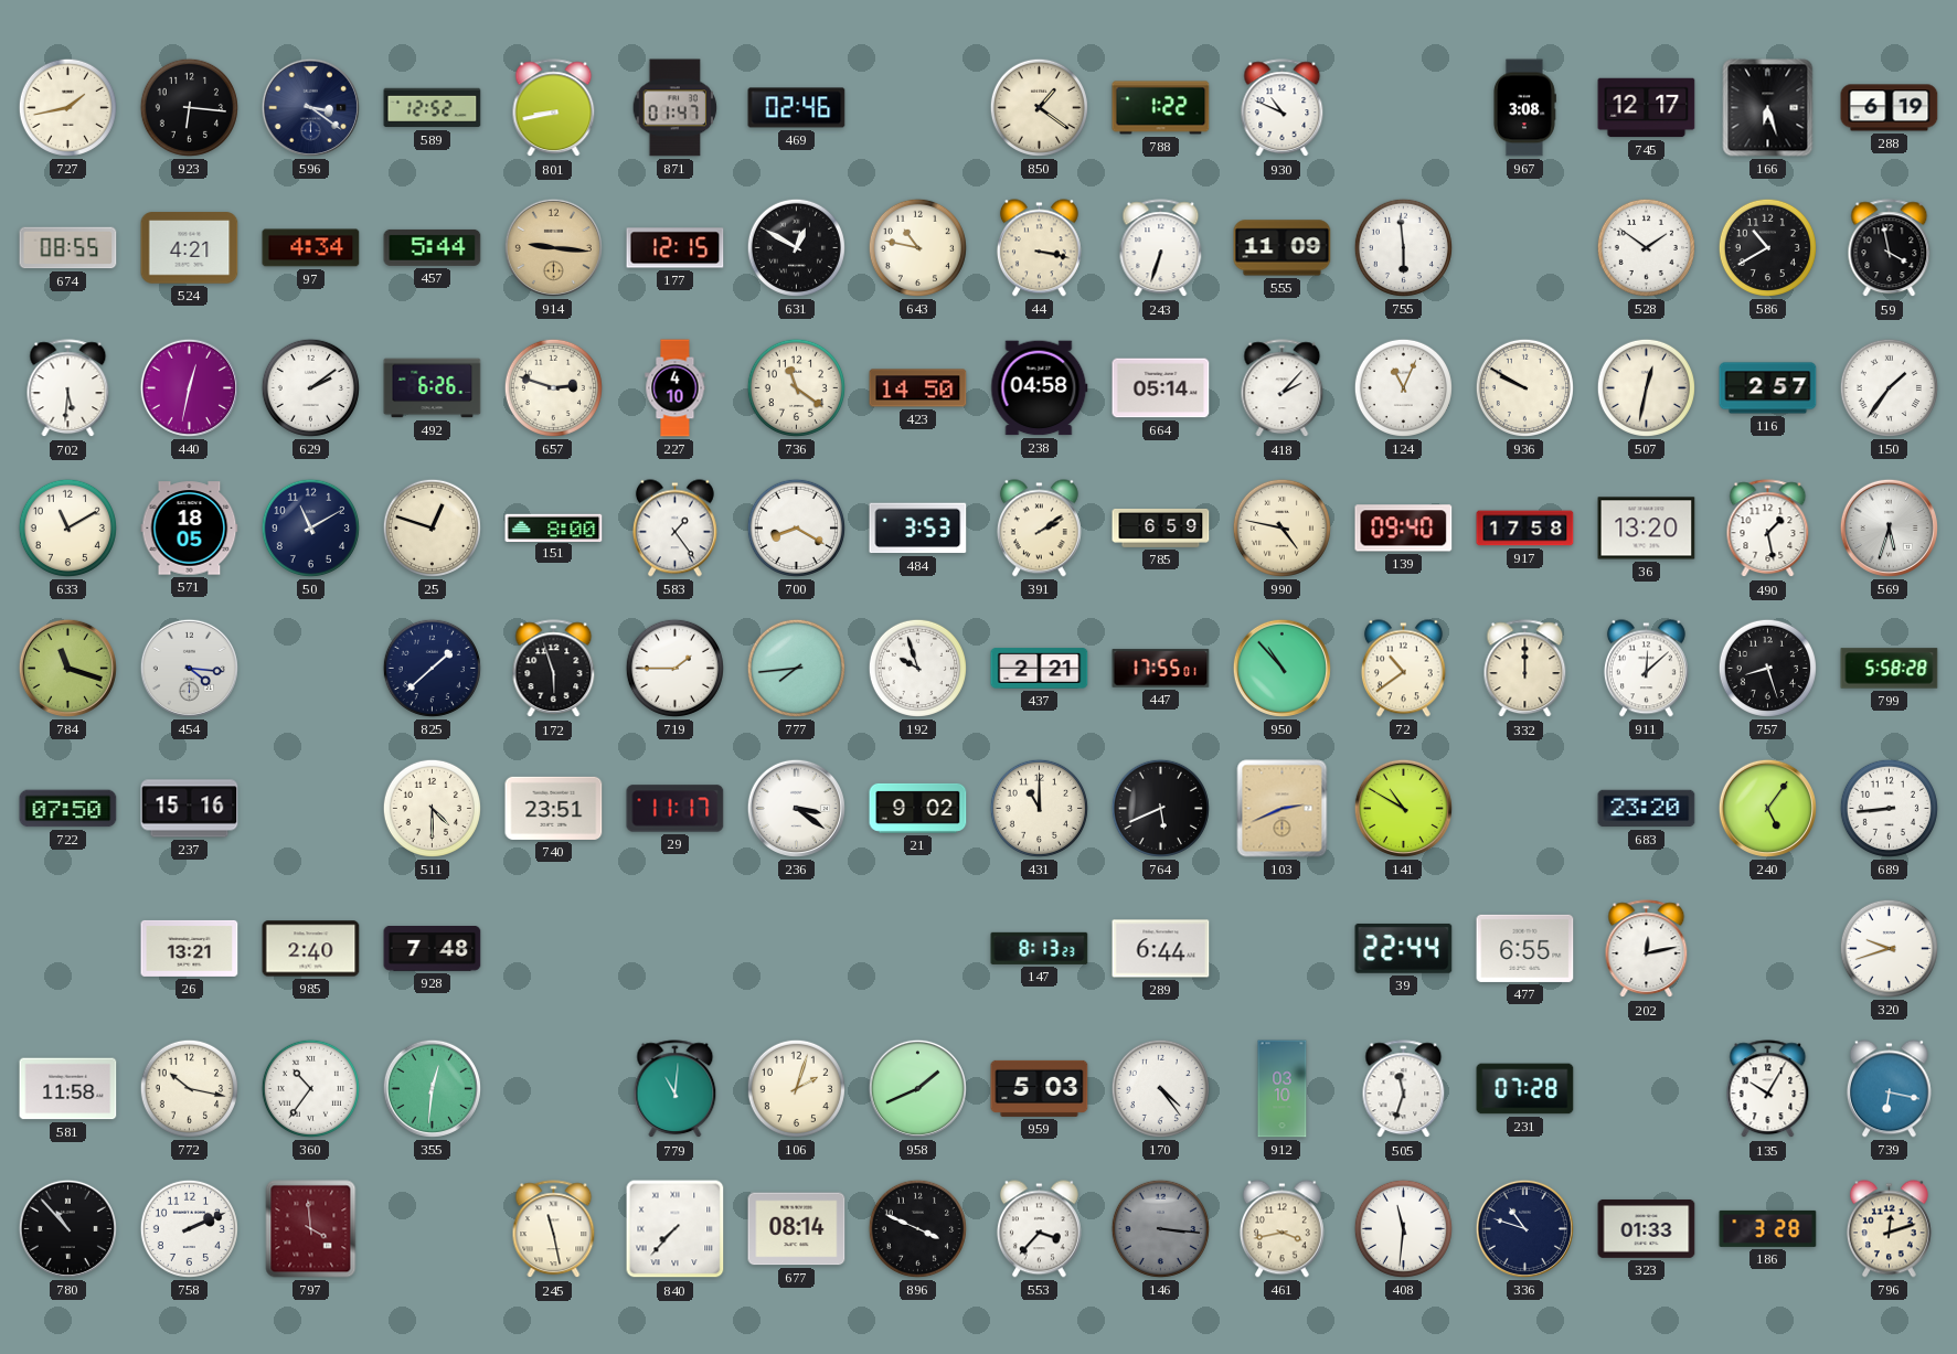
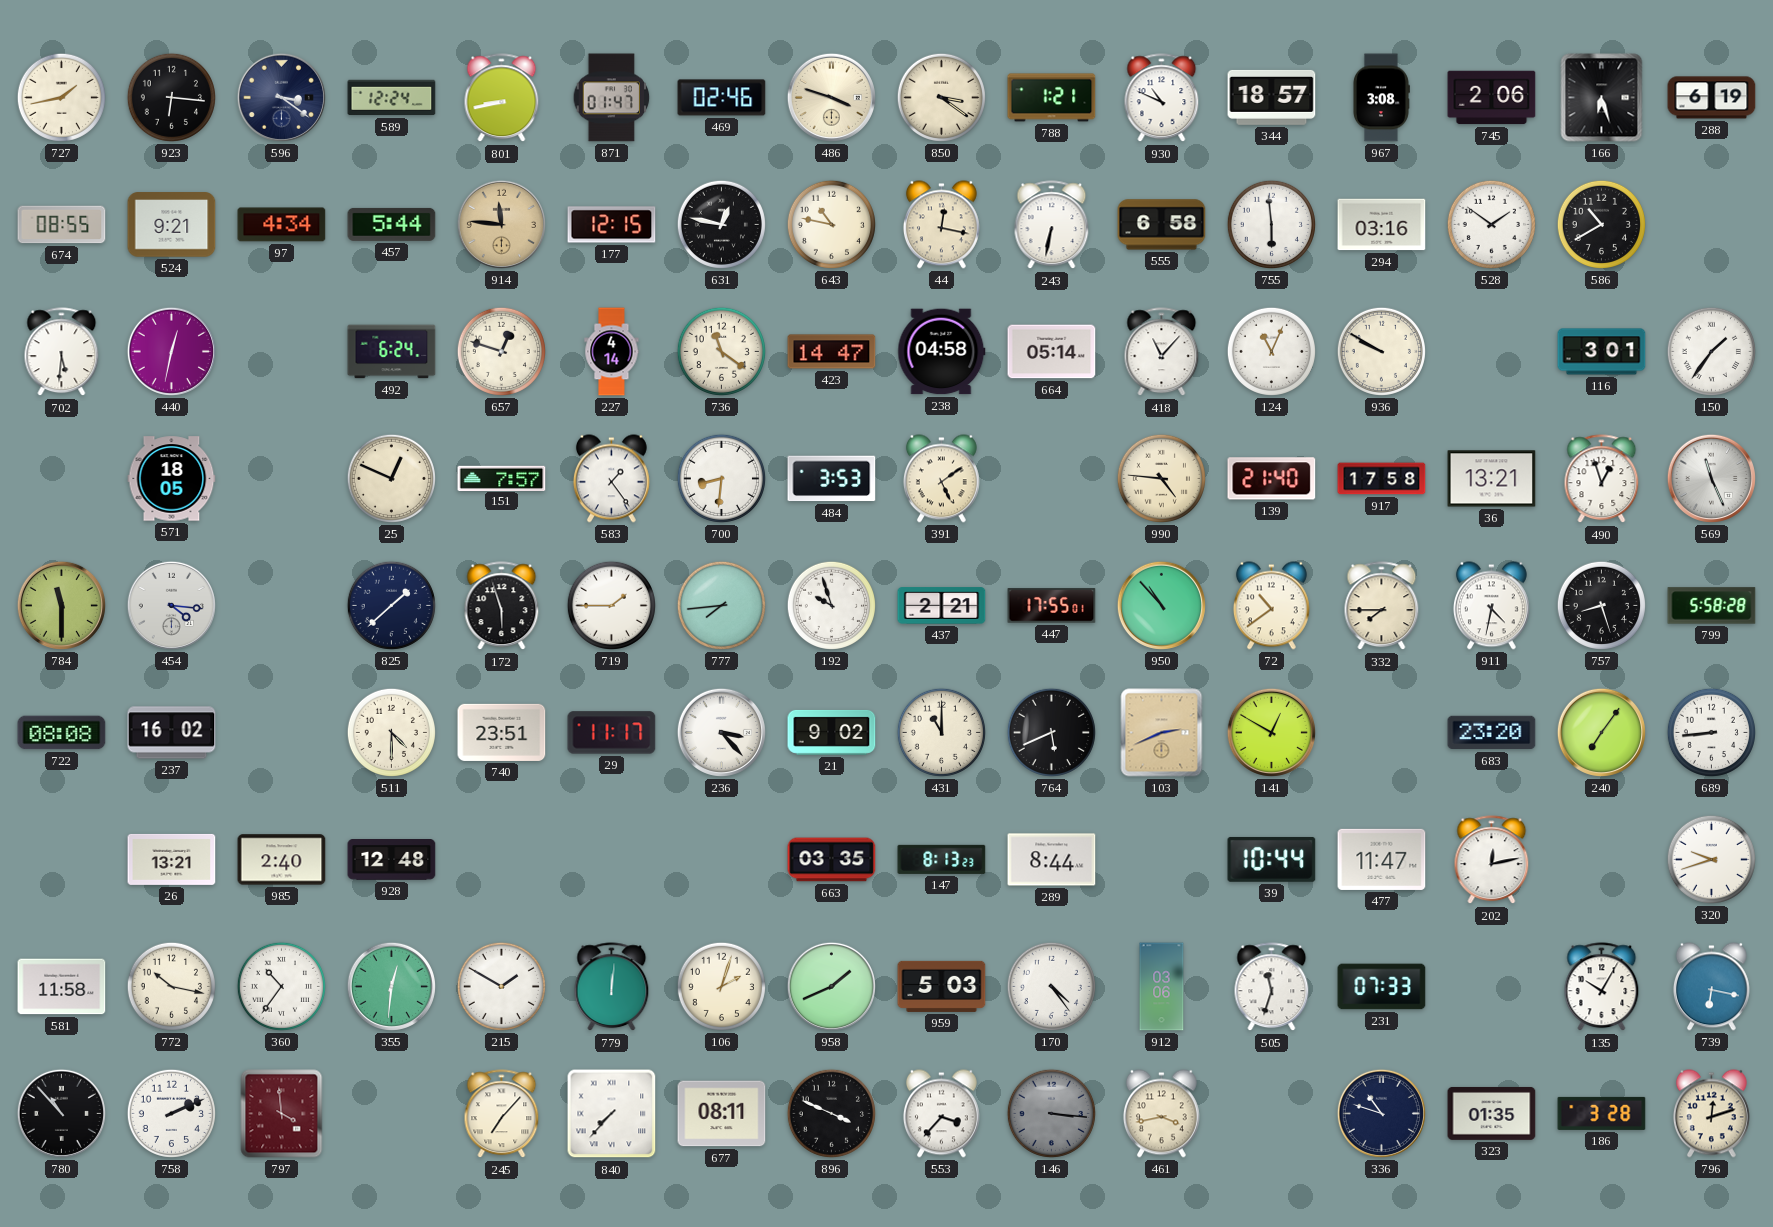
589: 12:52 -> 12:24
486: none -> 3:48
850: 1:21 -> 3:21
788: 1:22 -> 1:21
344: none -> 18:57
745: 12:17 -> 2:06
524: 4:21 -> 9:21
914: 9:16 -> 11:46
631: 12:50 -> 12:47
44: 3:17 -> 12:17
243: 6:33 -> 6:32
555: 11:09 -> 6:58
294: none -> 03:16
59: 3:58 -> none
629: 2:09 -> none
492: 6:26 -> 6:24
657: 2:48 -> 12:48
227: 4:10 -> 4:14
423: 14:50 -> 14:47
418: 2:07 -> 11:07
507: 12:32 -> none
116: 2:57 -> 3:01
633: 11:10 -> none
50: 11:10 -> none
25: 12:48 -> 12:49
151: 8:00 -> 7:57
700: 8:20 -> 8:31
391: 2:09 -> 5:09
785: 6:59 -> none
990: 4:47 -> 4:46
139: 09:40 -> 21:40
36: 13:20 -> 13:21
490: 1:28 -> 12:57
569: 5:33 -> 11:26
784: 11:18 -> 11:30
332: 12:00 -> 7:45
911: 12:08 -> 4:32
722: 07:50 -> 08:08
237: 15:16 -> 16:02
236: 3:21 -> 3:23
141: 10:50 -> 12:50
240: 5:06 -> 7:06
928: 7:48 -> 12:48
663: none -> 03:35
289: 6:44 -> 8:44
39: 22:44 -> 10:44
477: 6:55 -> 11:47
215: none -> 1:50
779: 11:01 -> 12:01
912: 03:10 -> 03:06
231: 07:28 -> 07:33
245: 11:28 -> 7:07
677: 08:14 -> 08:11
408: 11:31 -> none
323: 01:33 -> 01:35
